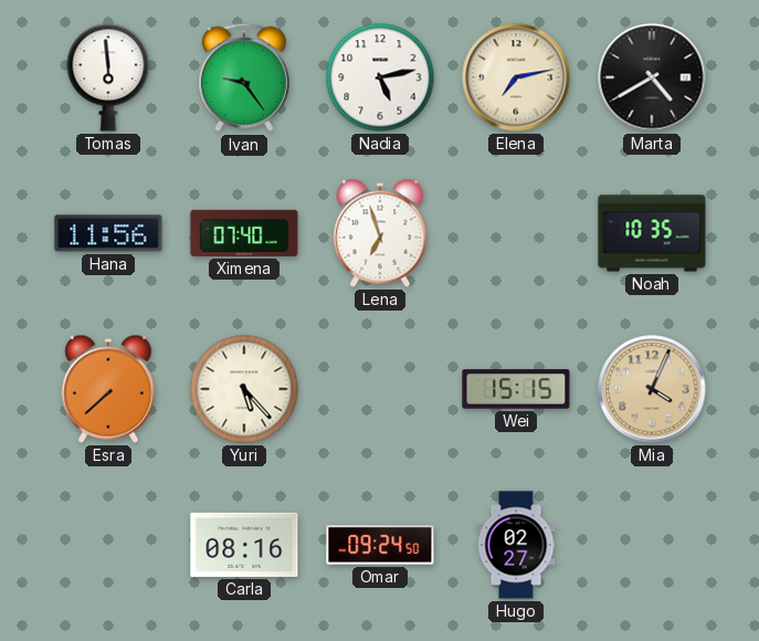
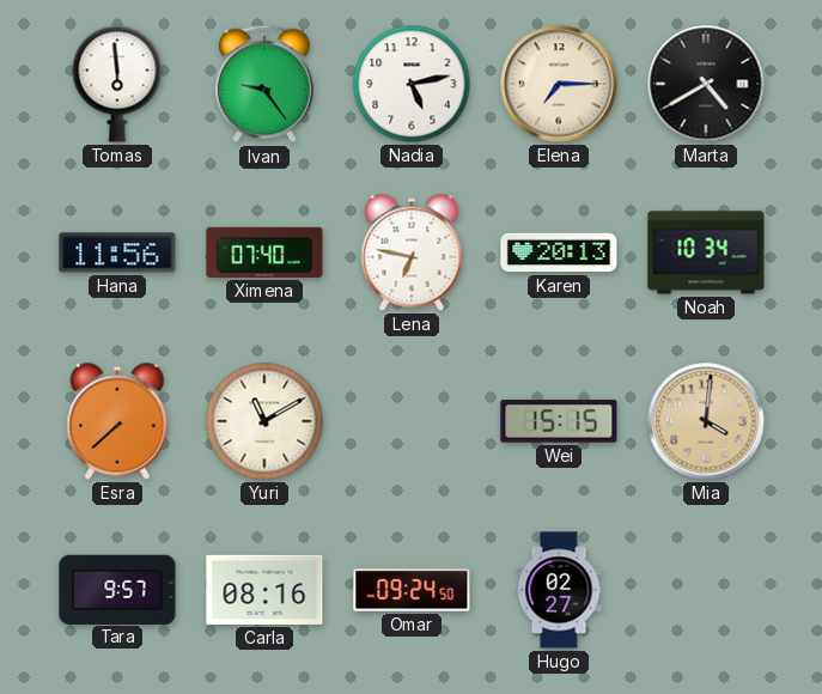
Elena: 7:13 -> 7:15
Lena: 6:57 -> 6:47
Karen: none -> 20:13
Noah: 10:35 -> 10:34
Yuri: 5:23 -> 11:10
Mia: 4:04 -> 4:01
Tara: none -> 9:57
